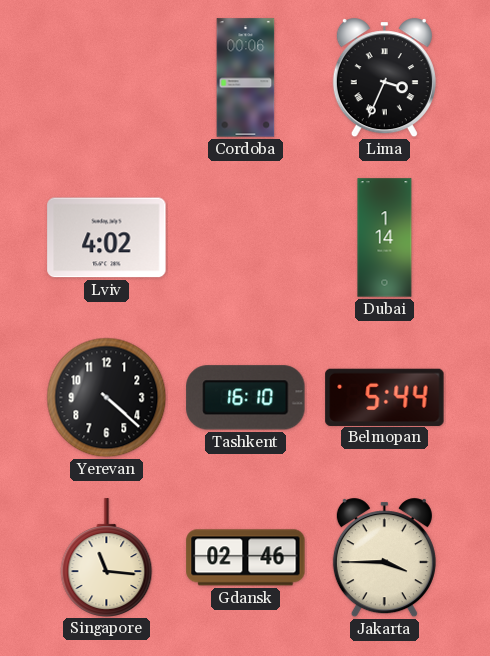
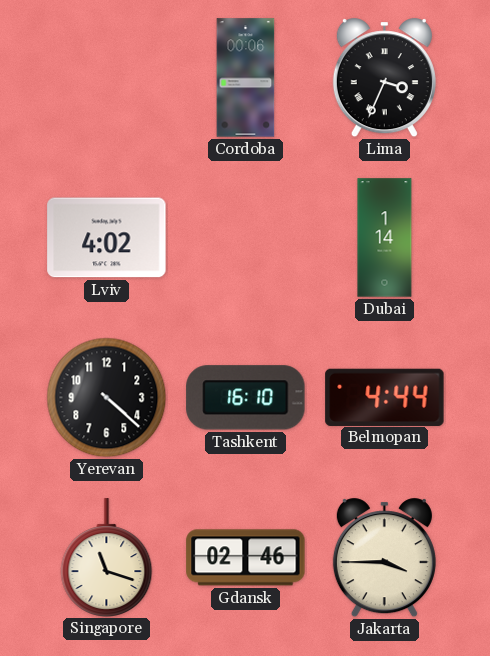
Belmopan: 5:44 -> 4:44
Singapore: 11:16 -> 11:18
